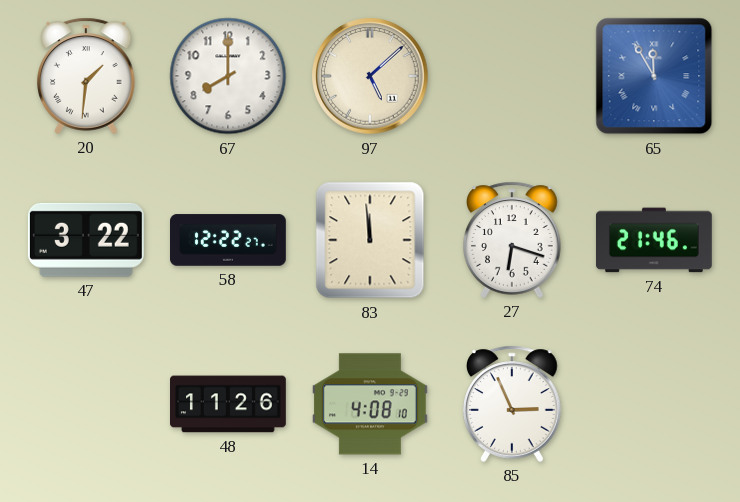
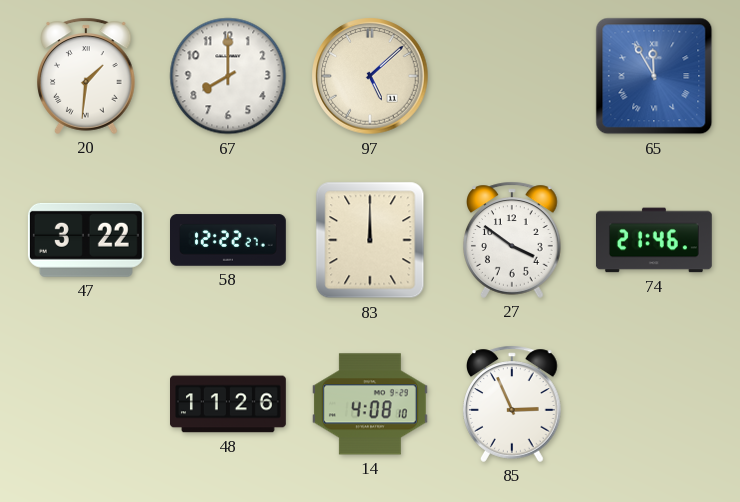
83: 11:59 -> 12:00
27: 6:18 -> 3:51
